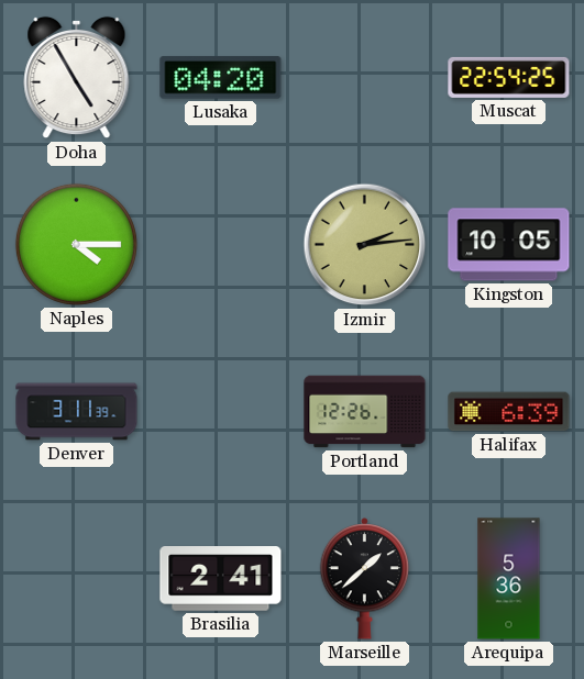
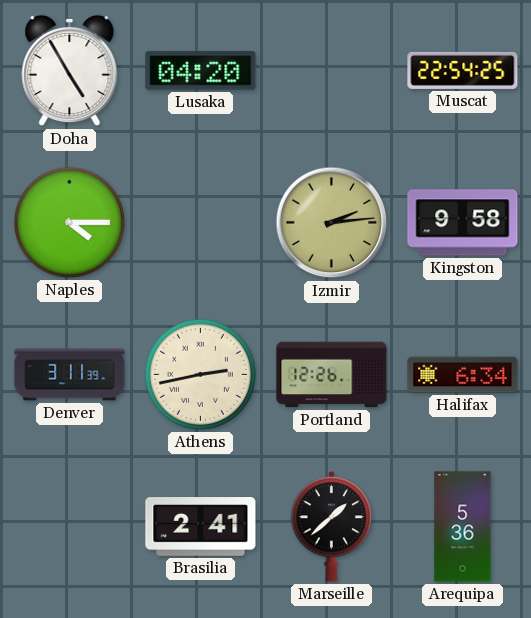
Kingston: 10:05 -> 9:58
Athens: none -> 2:43
Halifax: 6:39 -> 6:34
